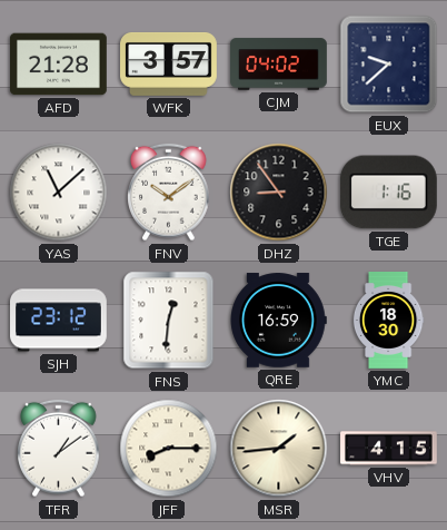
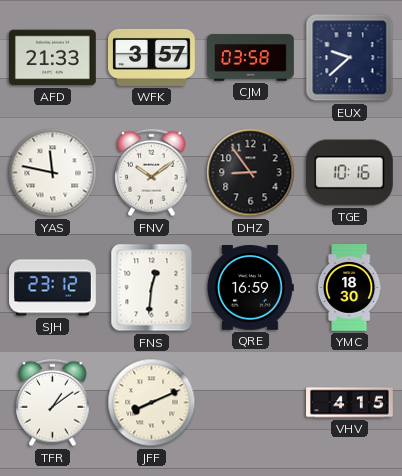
AFD: 21:28 -> 21:33
CJM: 04:02 -> 03:58
YAS: 11:08 -> 11:47
TGE: 1:16 -> 10:16
JFF: 8:15 -> 8:11
MSR: 1:44 -> none
